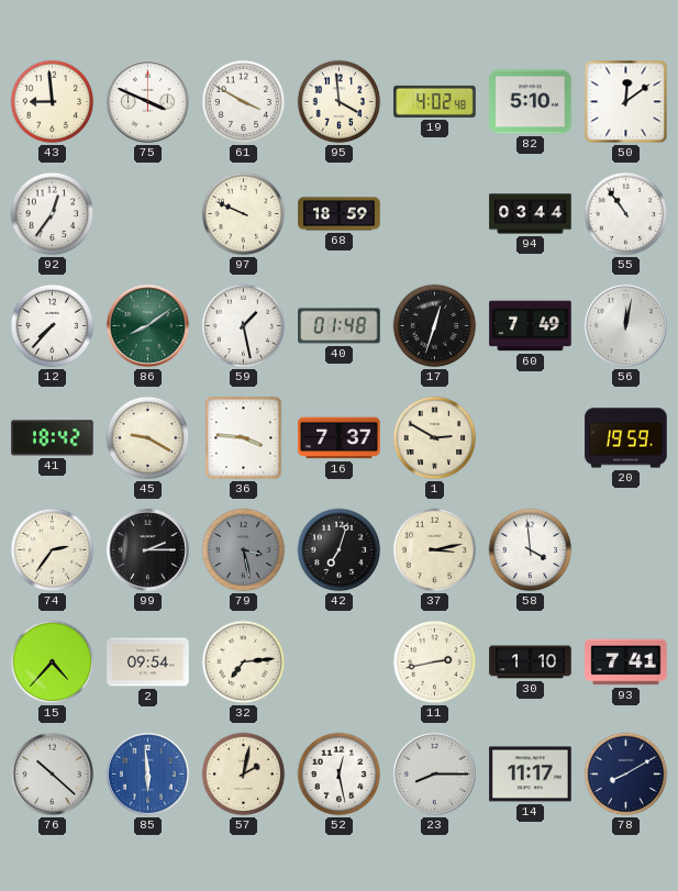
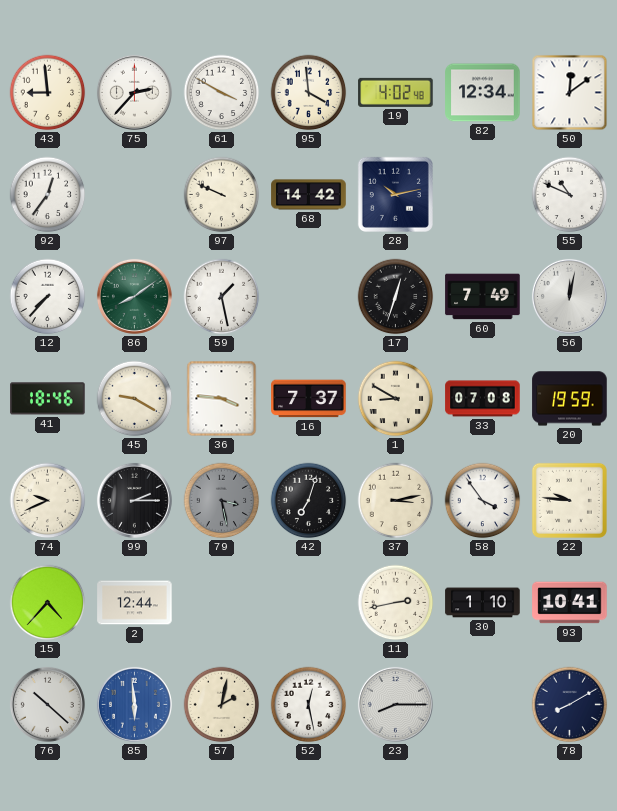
75: 3:49 -> 2:37
82: 5:10 -> 12:34
68: 18:59 -> 14:42
28: none -> 10:13
94: 03:44 -> none
55: 10:54 -> 10:49
40: 01:48 -> none
41: 18:42 -> 18:46
1: 2:50 -> 8:50
33: none -> 07:08
74: 2:36 -> 9:41
58: 3:59 -> 3:54
22: none -> 9:46
2: 09:54 -> 12:44
32: 7:14 -> none
93: 7:41 -> 10:41
14: 11:17 -> none
